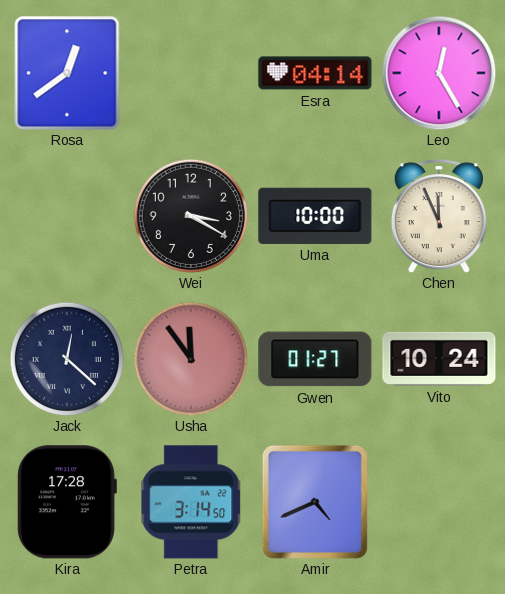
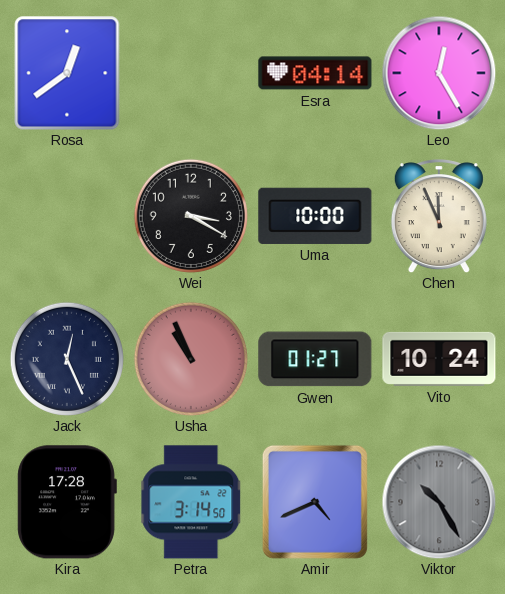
Jack: 12:22 -> 12:26
Usha: 11:54 -> 10:56
Viktor: none -> 10:25
